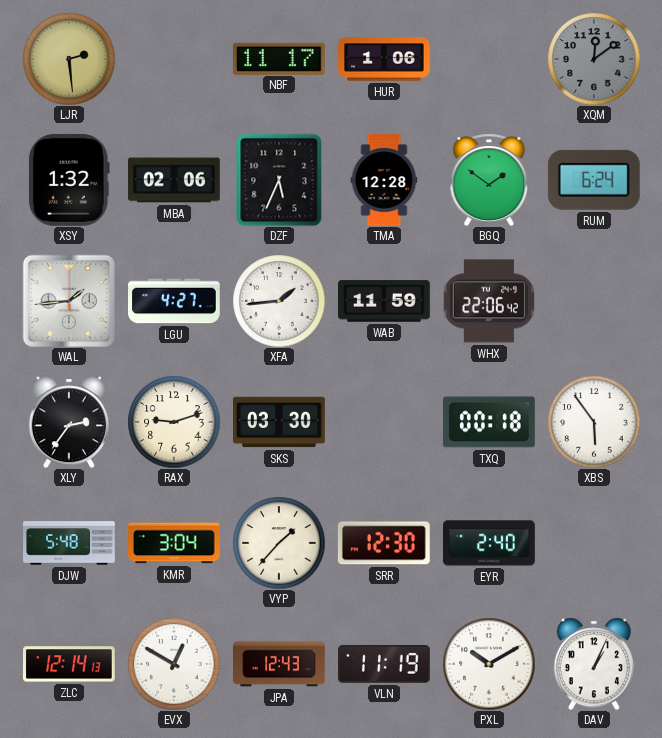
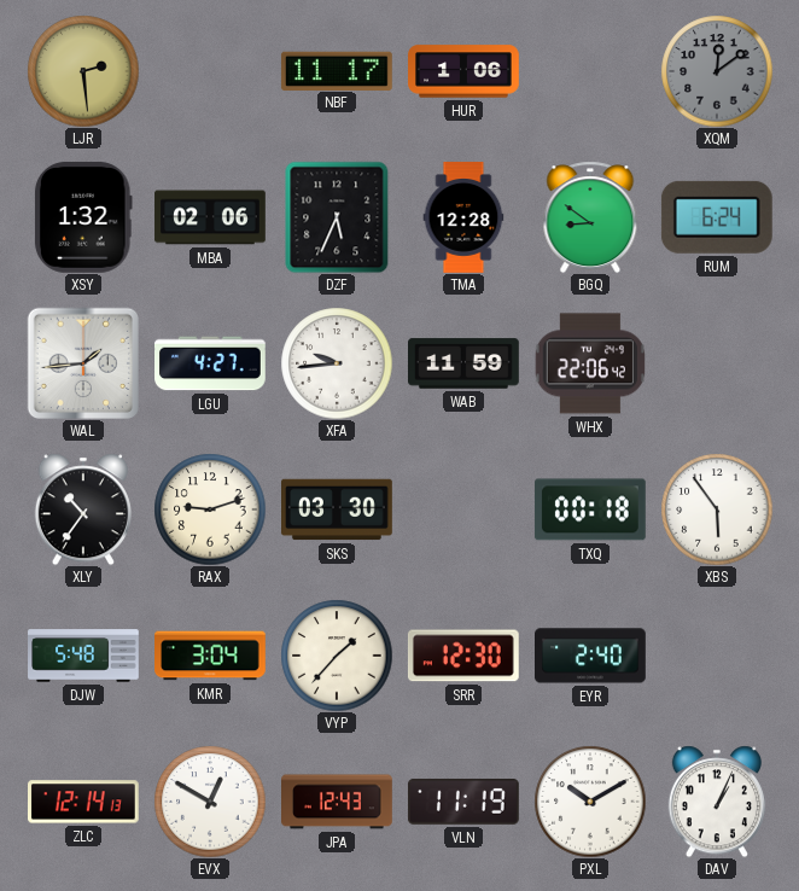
BGQ: 1:51 -> 8:51
XFA: 1:44 -> 9:44
XLY: 2:36 -> 10:36
